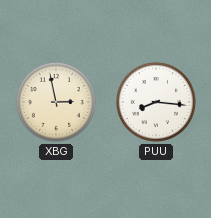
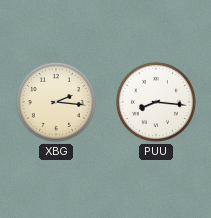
XBG: 2:58 -> 2:16
